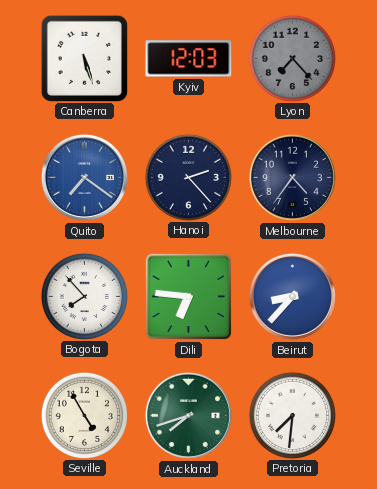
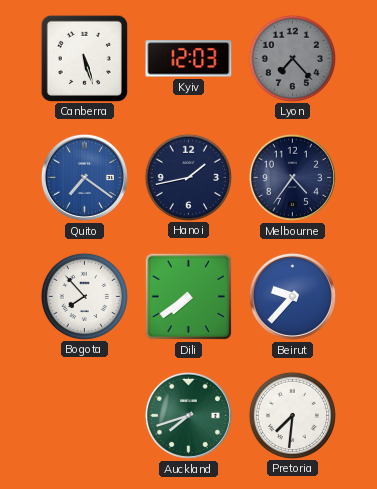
Hanoi: 2:23 -> 1:43
Dili: 6:46 -> 7:39
Beirut: 8:37 -> 9:37
Seville: 4:55 -> none
